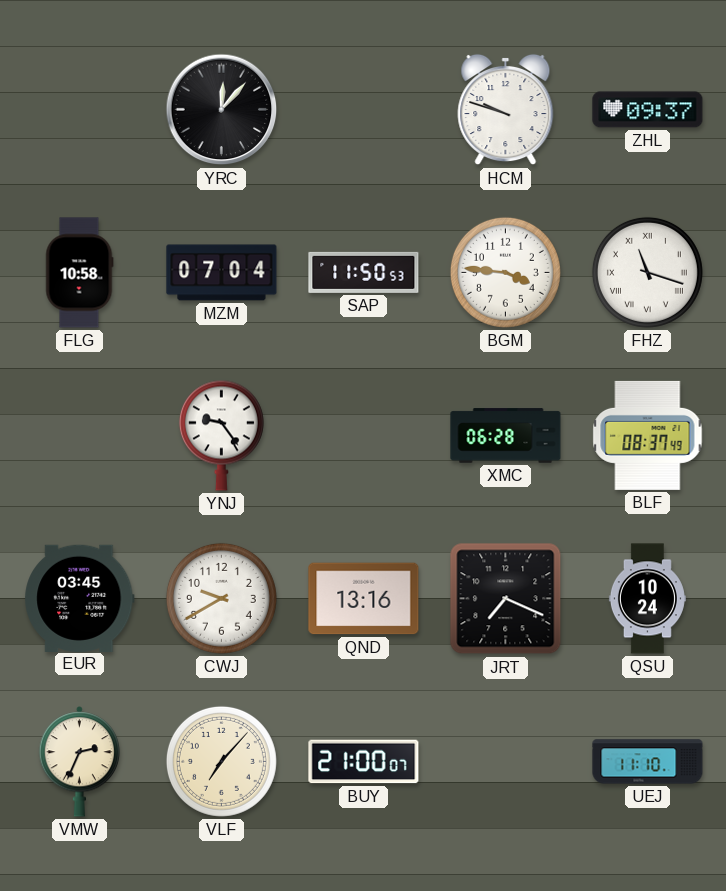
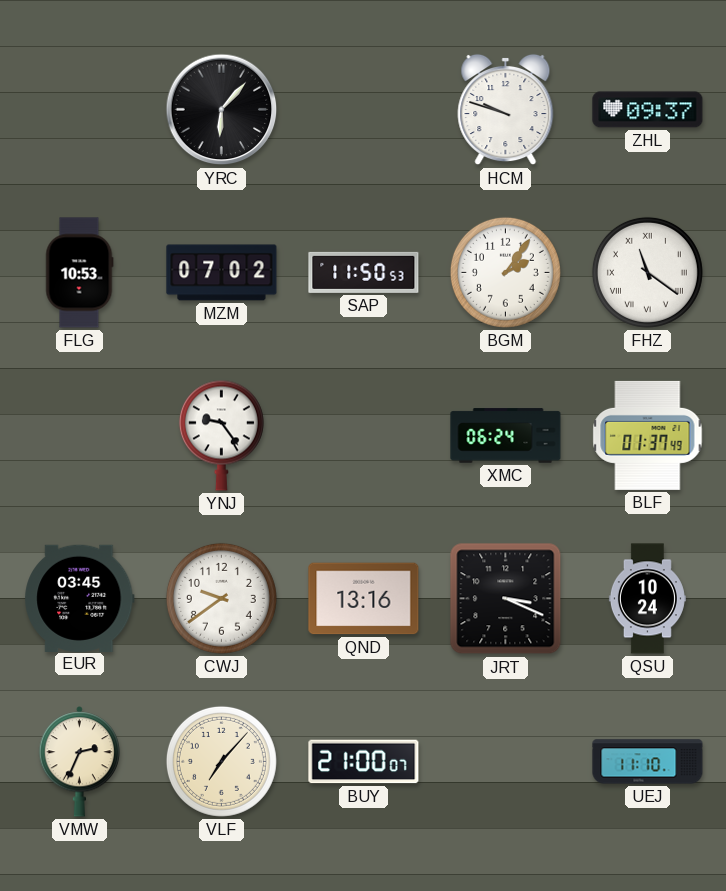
YRC: 12:07 -> 6:07
FLG: 10:58 -> 10:53
MZM: 07:04 -> 07:02
BGM: 3:46 -> 2:06
FHZ: 11:18 -> 11:21
XMC: 06:28 -> 06:24
BLF: 08:37 -> 01:37
CWJ: 9:40 -> 9:39
JRT: 7:19 -> 3:19
